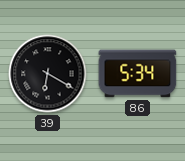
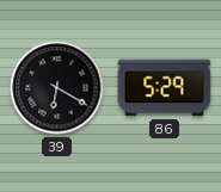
86: 5:34 -> 5:29
